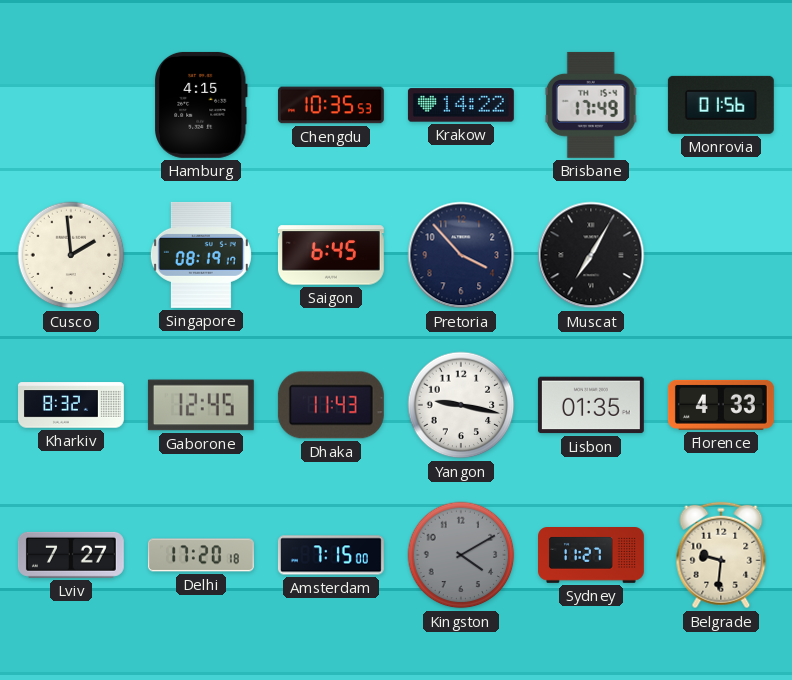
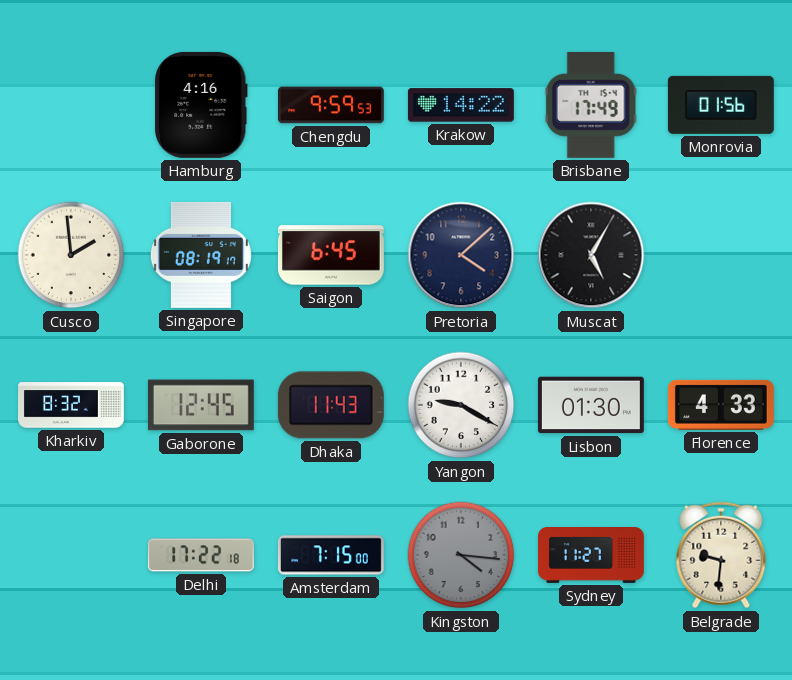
Hamburg: 4:15 -> 4:16
Chengdu: 10:35 -> 9:59
Pretoria: 3:53 -> 4:08
Muscat: 7:05 -> 5:05
Yangon: 9:17 -> 9:20
Lisbon: 01:35 -> 01:30
Lviv: 7:27 -> none
Delhi: 17:20 -> 17:22
Kingston: 4:10 -> 4:16
